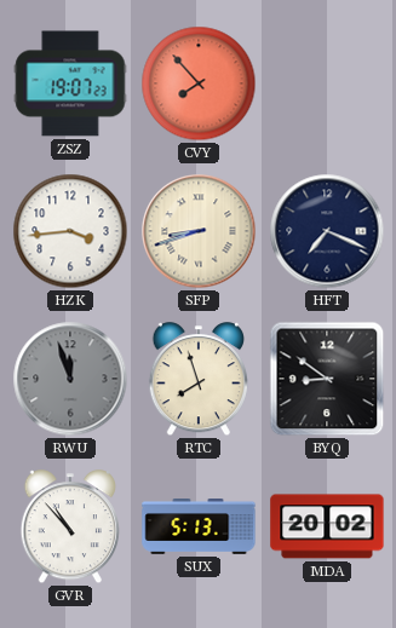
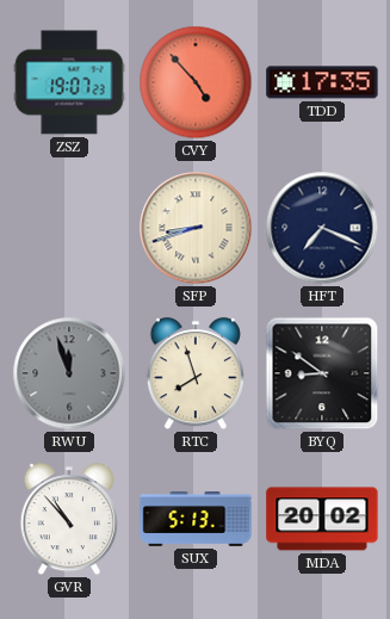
CVY: 7:53 -> 4:53
TDD: none -> 17:35
HZK: 3:44 -> none
